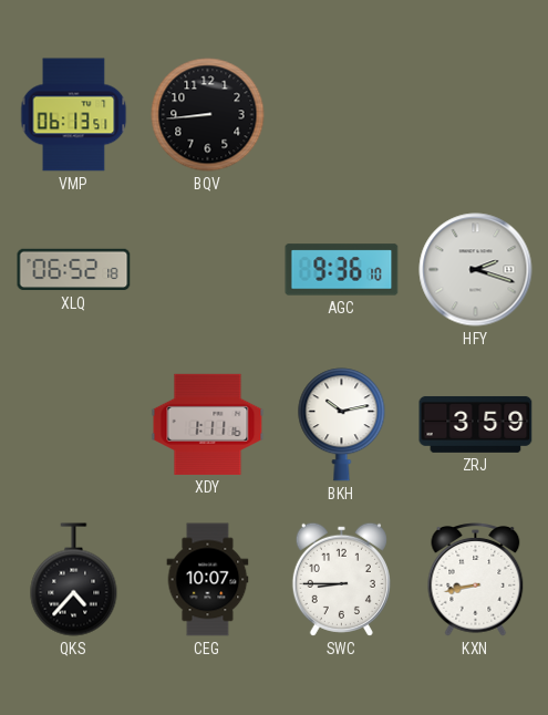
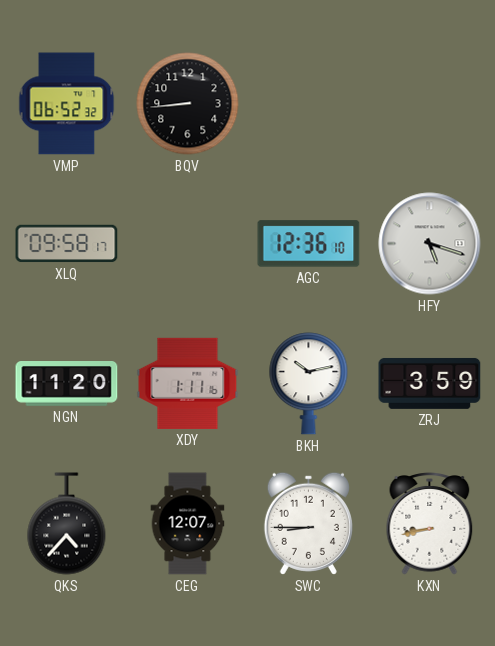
VMP: 06:13 -> 06:52
XLQ: 06:52 -> 09:58
AGC: 9:36 -> 12:36
HFY: 2:18 -> 5:18
NGN: none -> 11:20
CEG: 10:07 -> 12:07
